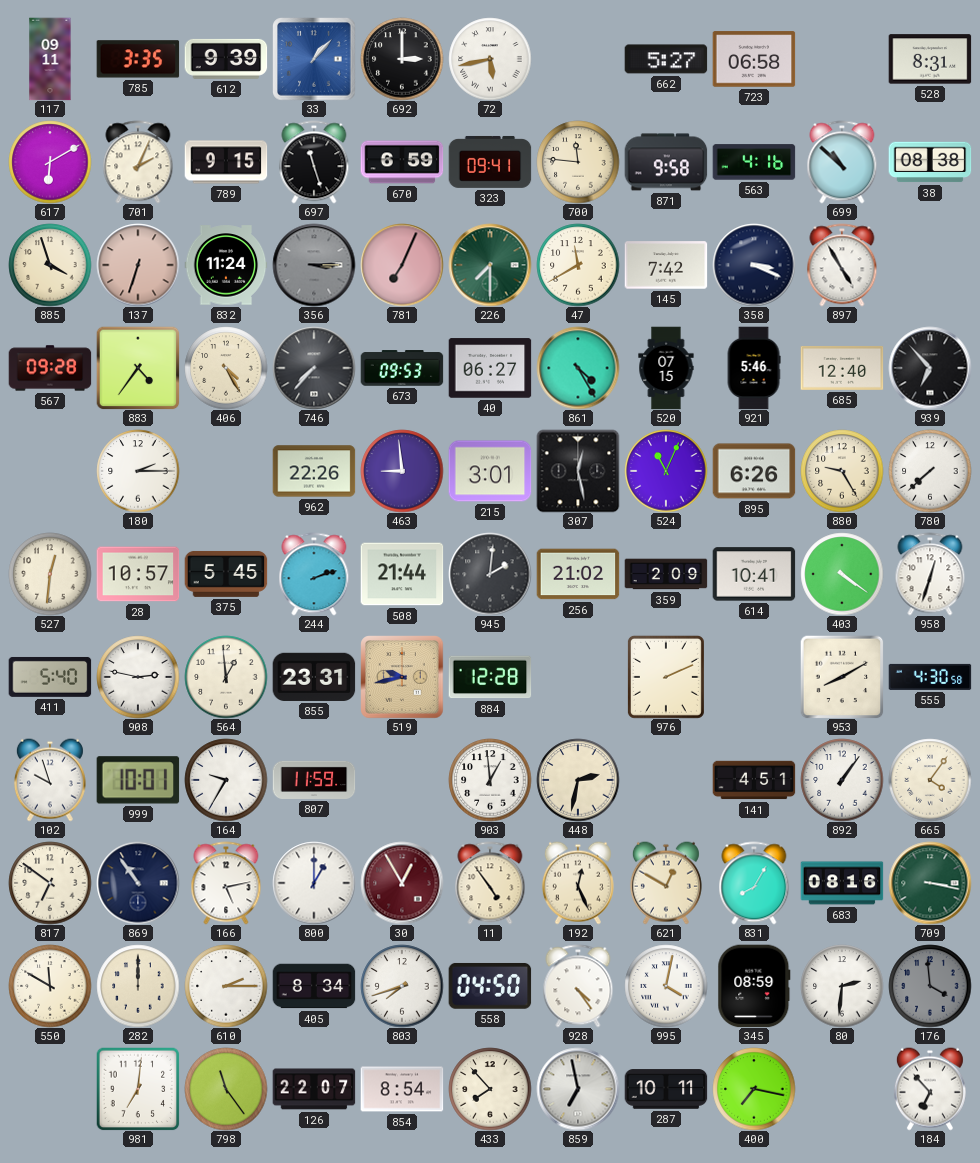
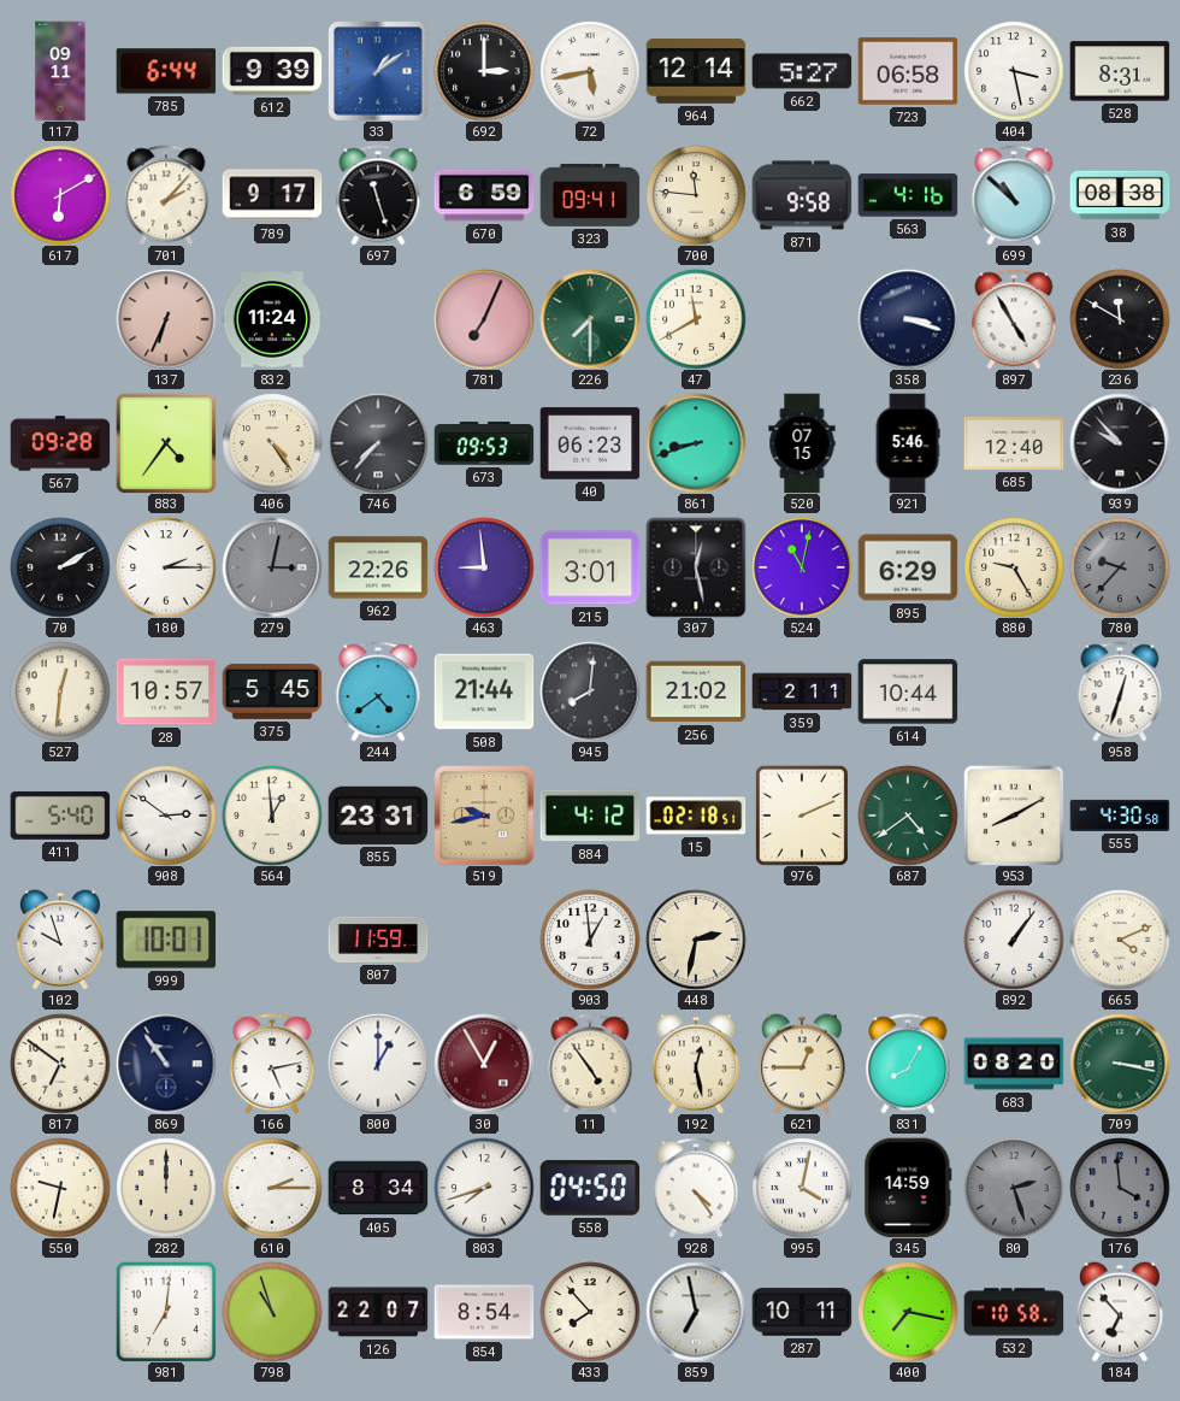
785: 3:35 -> 6:44
33: 1:07 -> 1:09
964: none -> 12:14
404: none -> 3:28
701: 2:04 -> 2:07
789: 9:15 -> 9:17
885: 3:57 -> none
137: 6:33 -> 6:34
356: 3:15 -> none
145: 7:42 -> none
358: 3:19 -> 3:18
236: none -> 11:50
406: 4:25 -> 4:24
40: 06:27 -> 06:23
861: 4:25 -> 8:42
939: 6:53 -> 9:53
70: none -> 2:10
279: none -> 3:02
524: 11:04 -> 11:02
895: 6:26 -> 6:29
780: 7:38 -> 9:37
780 dial: white -> grey
244: 2:12 -> 4:39
945: 2:01 -> 8:01
359: 2:09 -> 2:11
614: 10:41 -> 10:44
403: 4:21 -> none
908: 2:47 -> 2:51
884: 12:28 -> 4:12
15: none -> 02:18
687: none -> 4:39
164: 9:35 -> none
141: 4:51 -> none
665: 4:06 -> 4:11
192: 12:26 -> 12:28
621: 12:50 -> 12:45
683: 08:16 -> 08:20
550: 11:50 -> 9:32
345: 08:59 -> 14:59
80: 2:31 -> 2:27
80 dial: white -> grey
798: 11:24 -> 10:57
532: none -> 10:58
